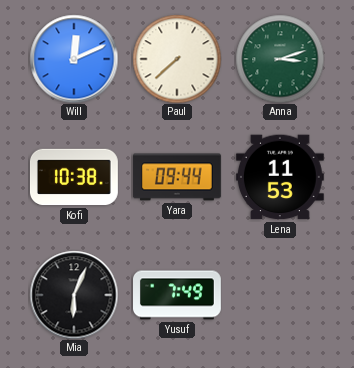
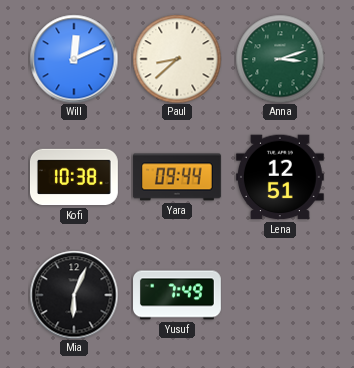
Paul: 7:38 -> 8:38
Lena: 11:53 -> 12:51
